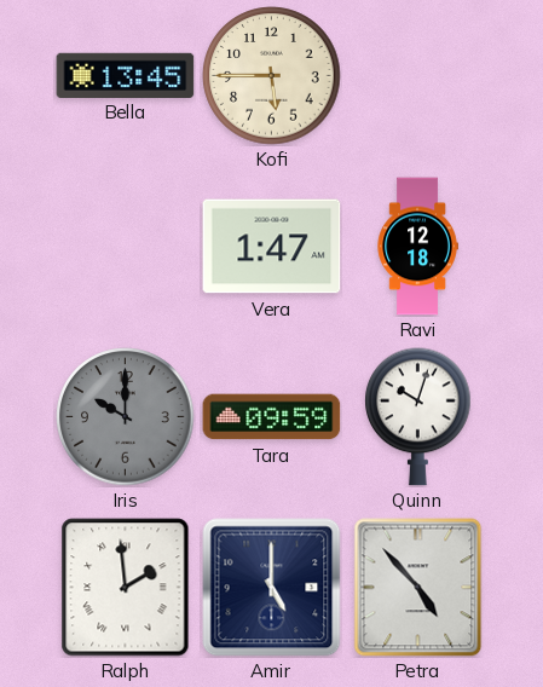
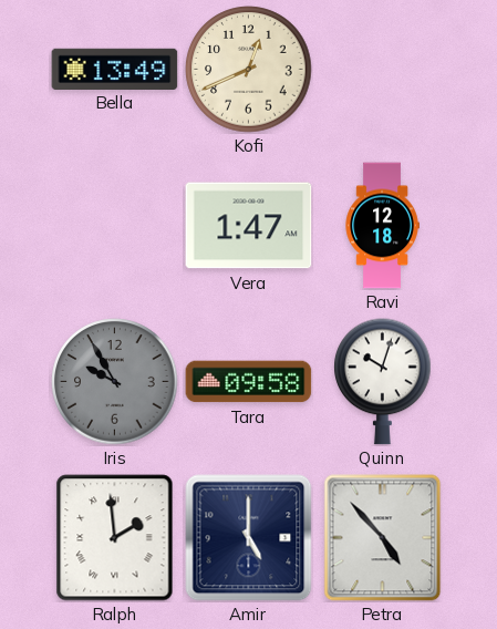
Bella: 13:45 -> 13:49
Kofi: 5:45 -> 12:41
Iris: 10:00 -> 9:55
Tara: 09:59 -> 09:58
